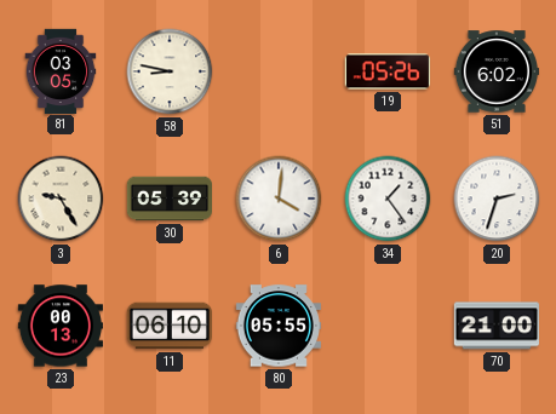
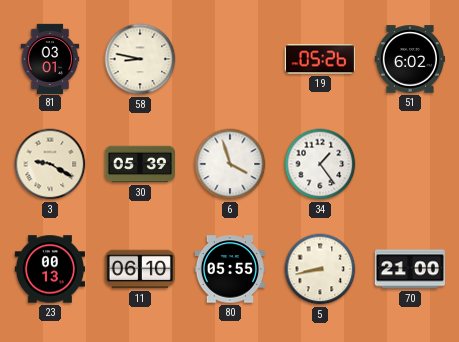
81: 03:05 -> 03:01
3: 9:25 -> 9:20
6: 4:01 -> 3:57
20: 2:33 -> none
5: none -> 8:43
